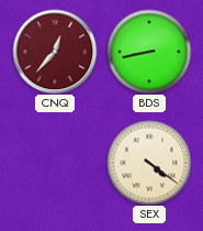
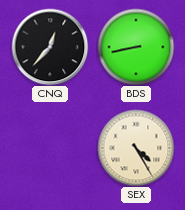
CNQ dial: burgundy -> black
SEX: 4:21 -> 4:25
